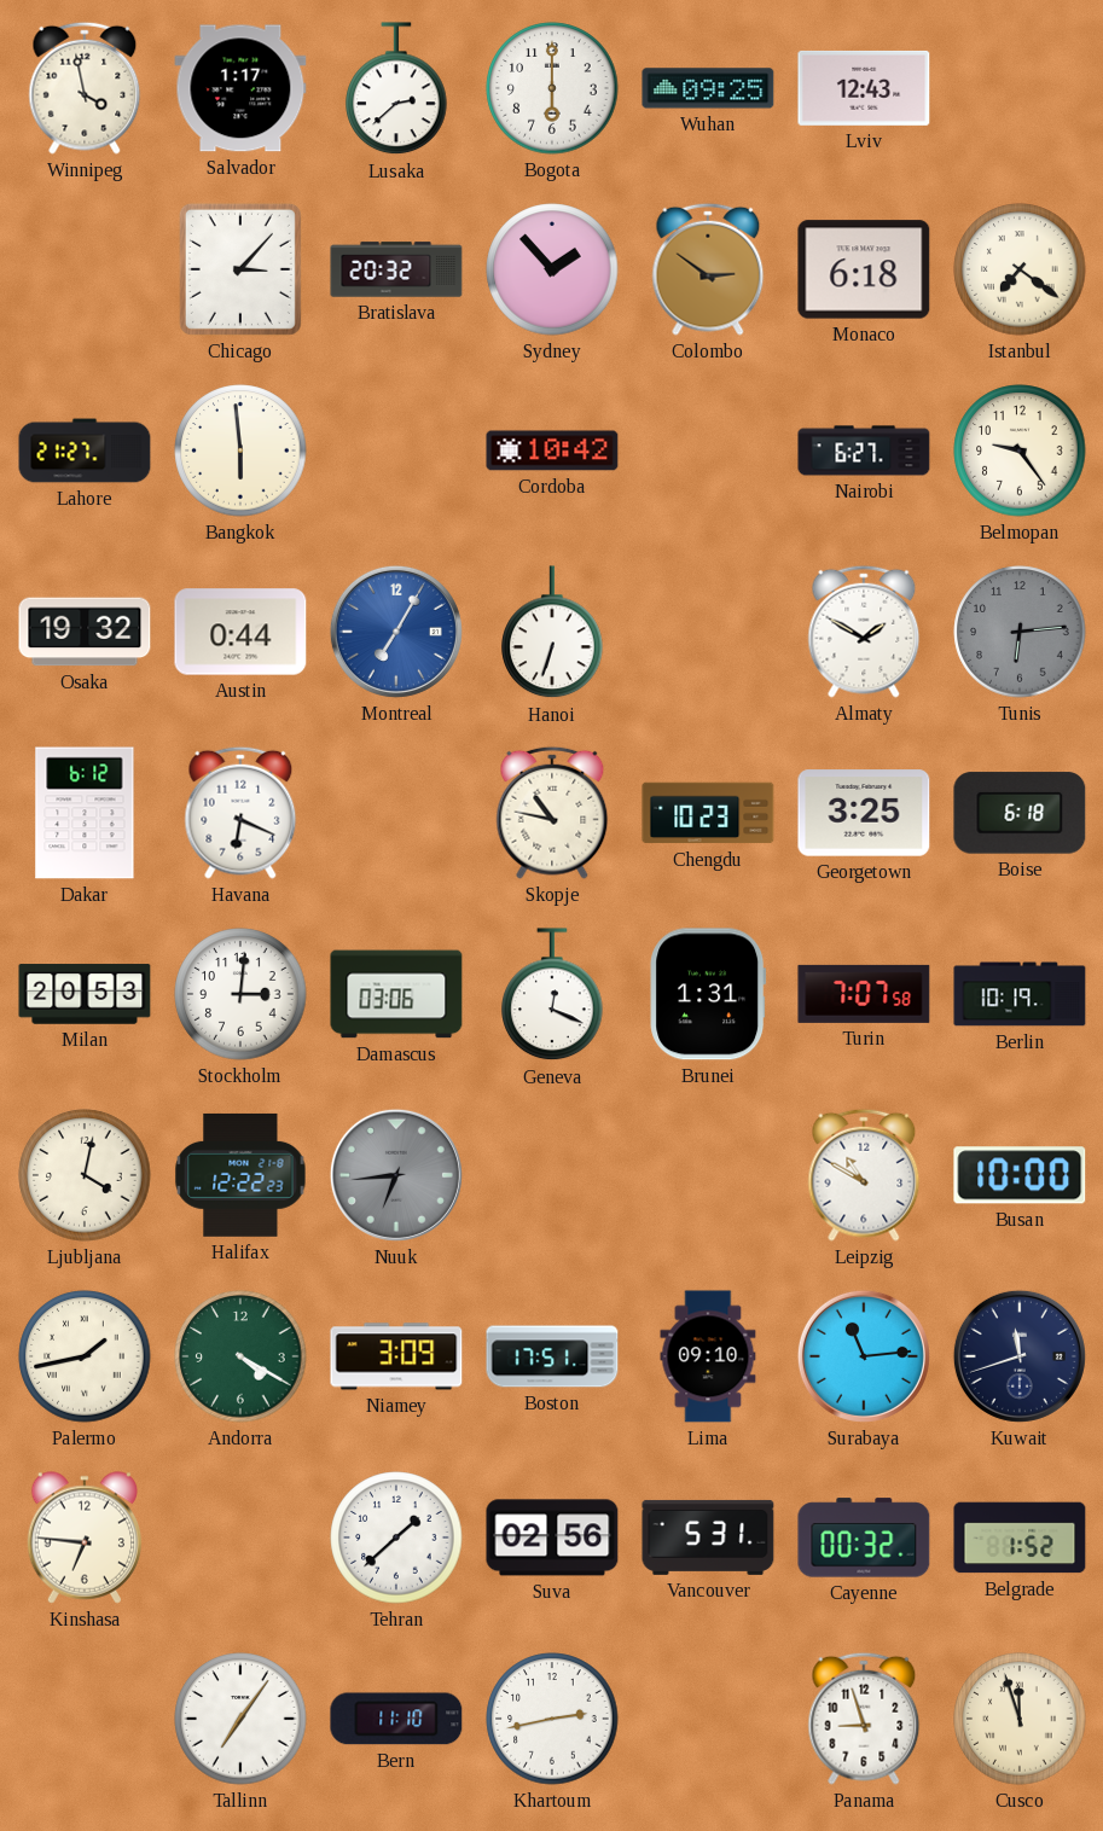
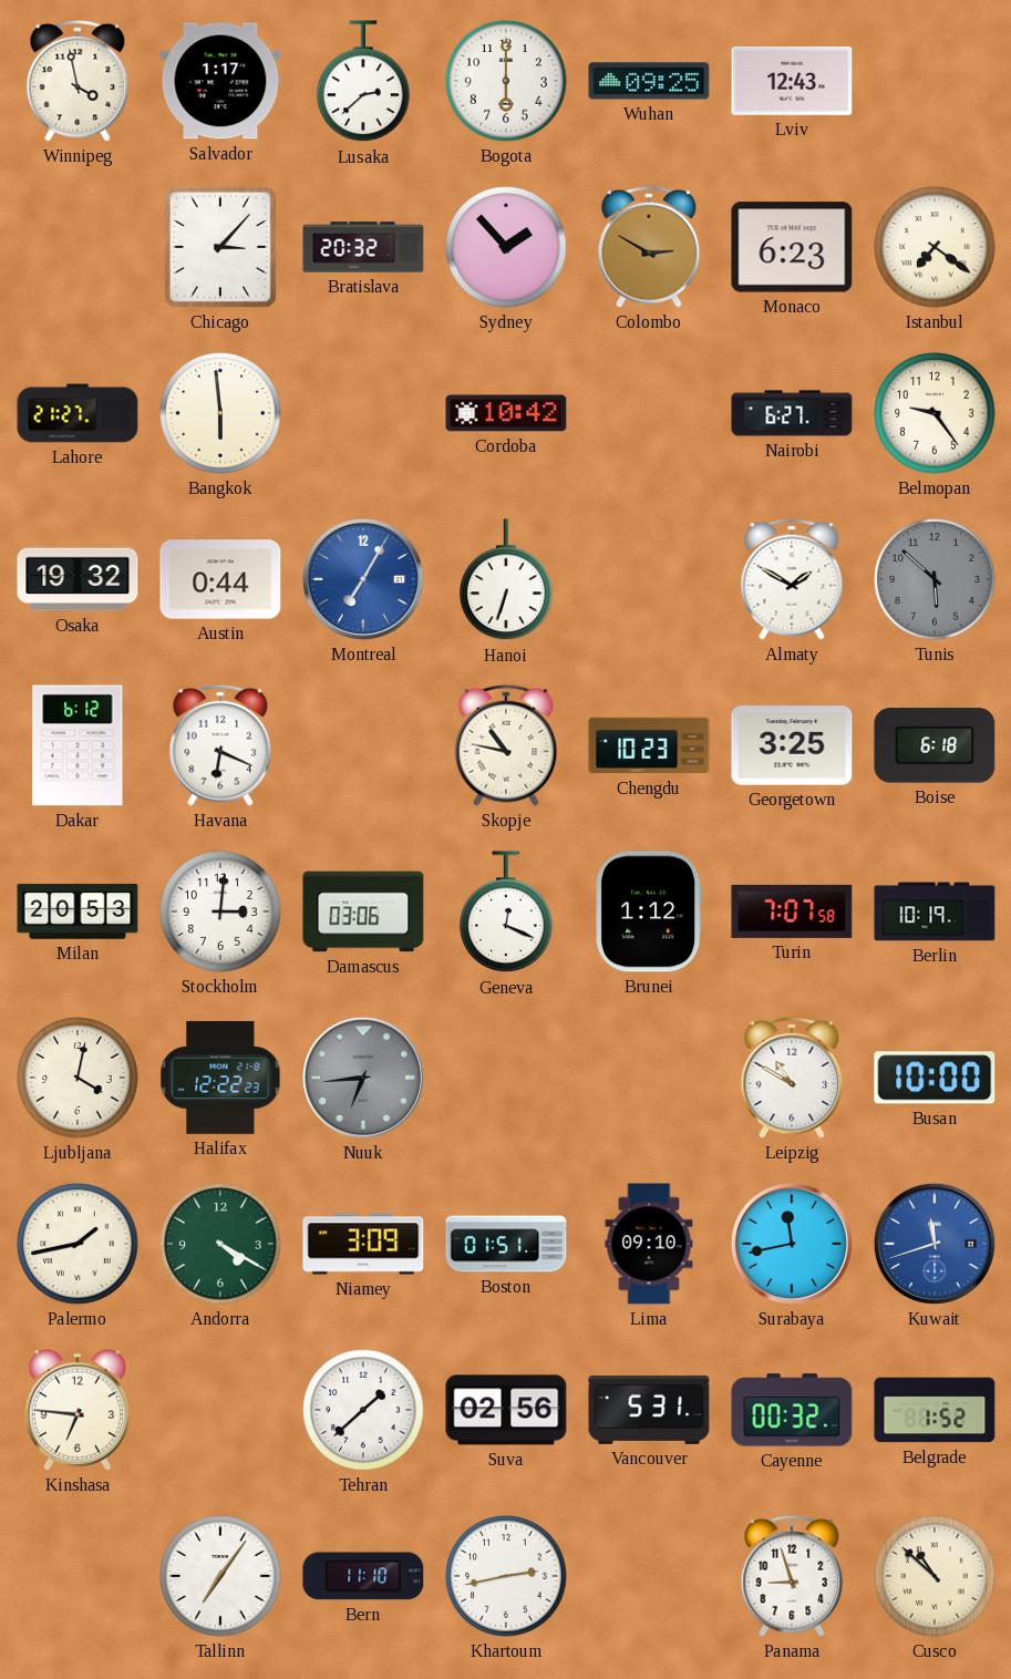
Colombo: 2:51 -> 2:50
Monaco: 6:18 -> 6:23
Tunis: 6:14 -> 5:52
Brunei: 1:31 -> 1:12
Boston: 17:51 -> 01:51
Surabaya: 11:14 -> 11:43
Kuwait dial: navy -> blue
Cusco: 11:57 -> 10:52
